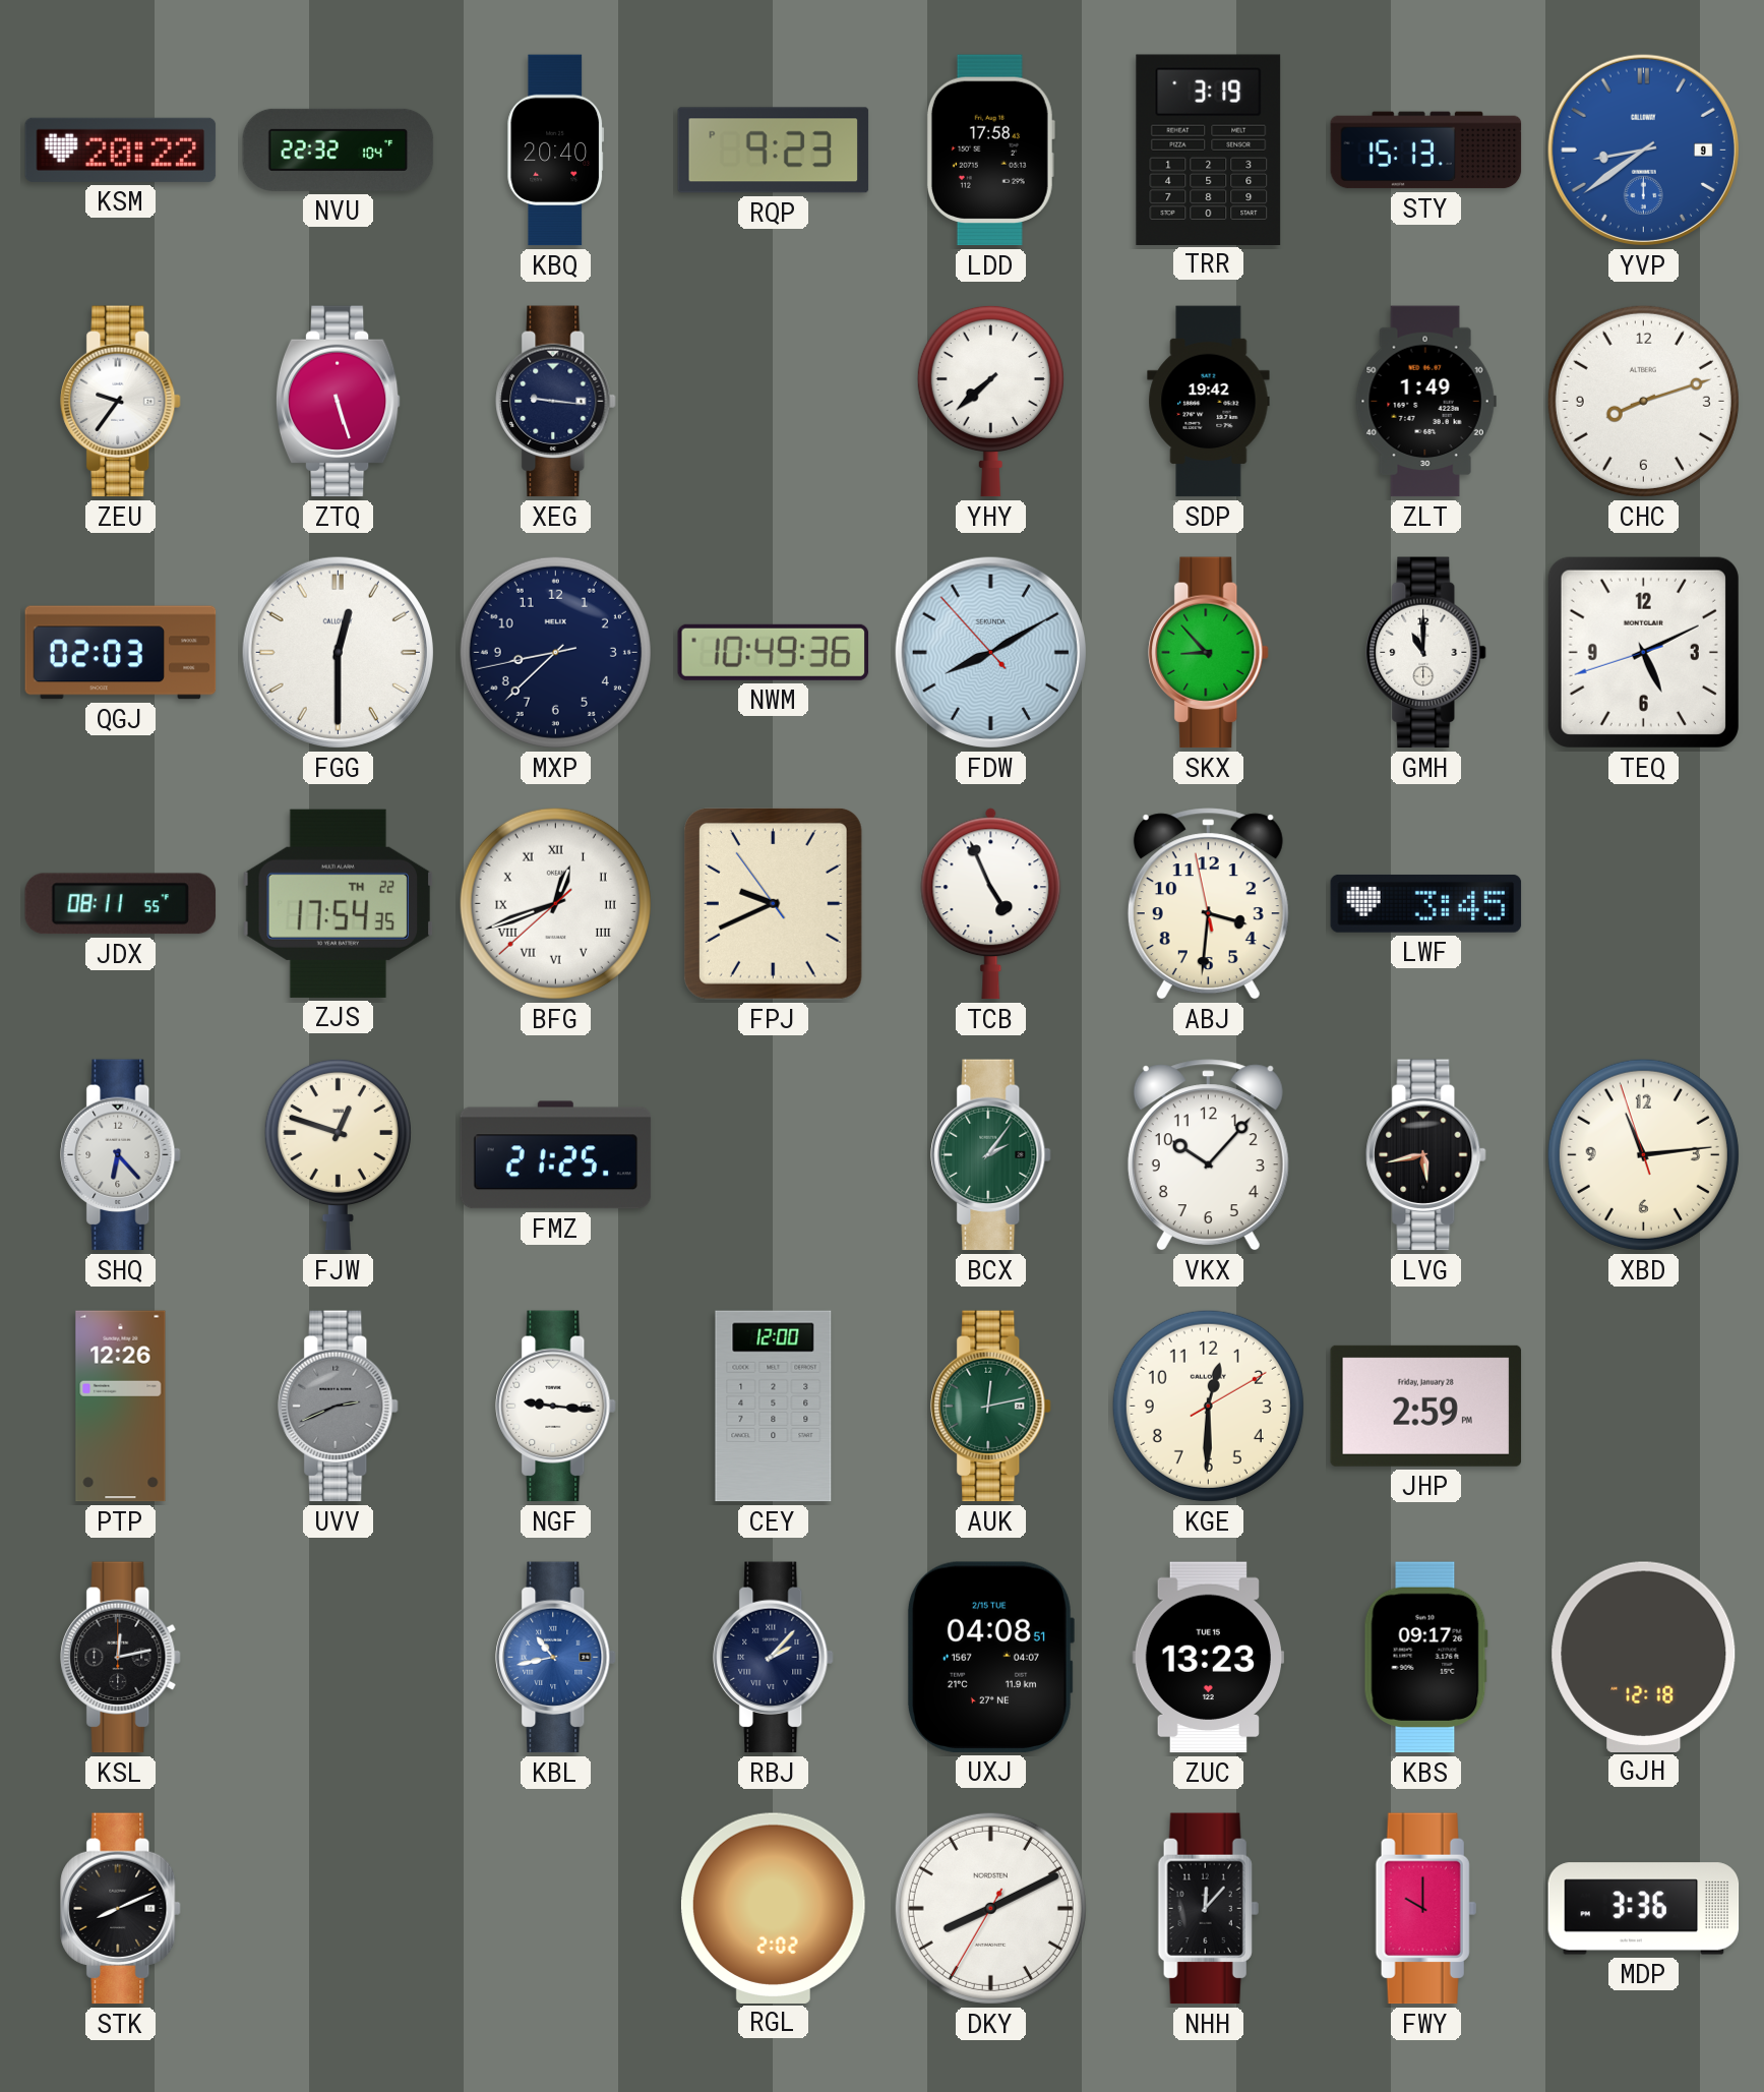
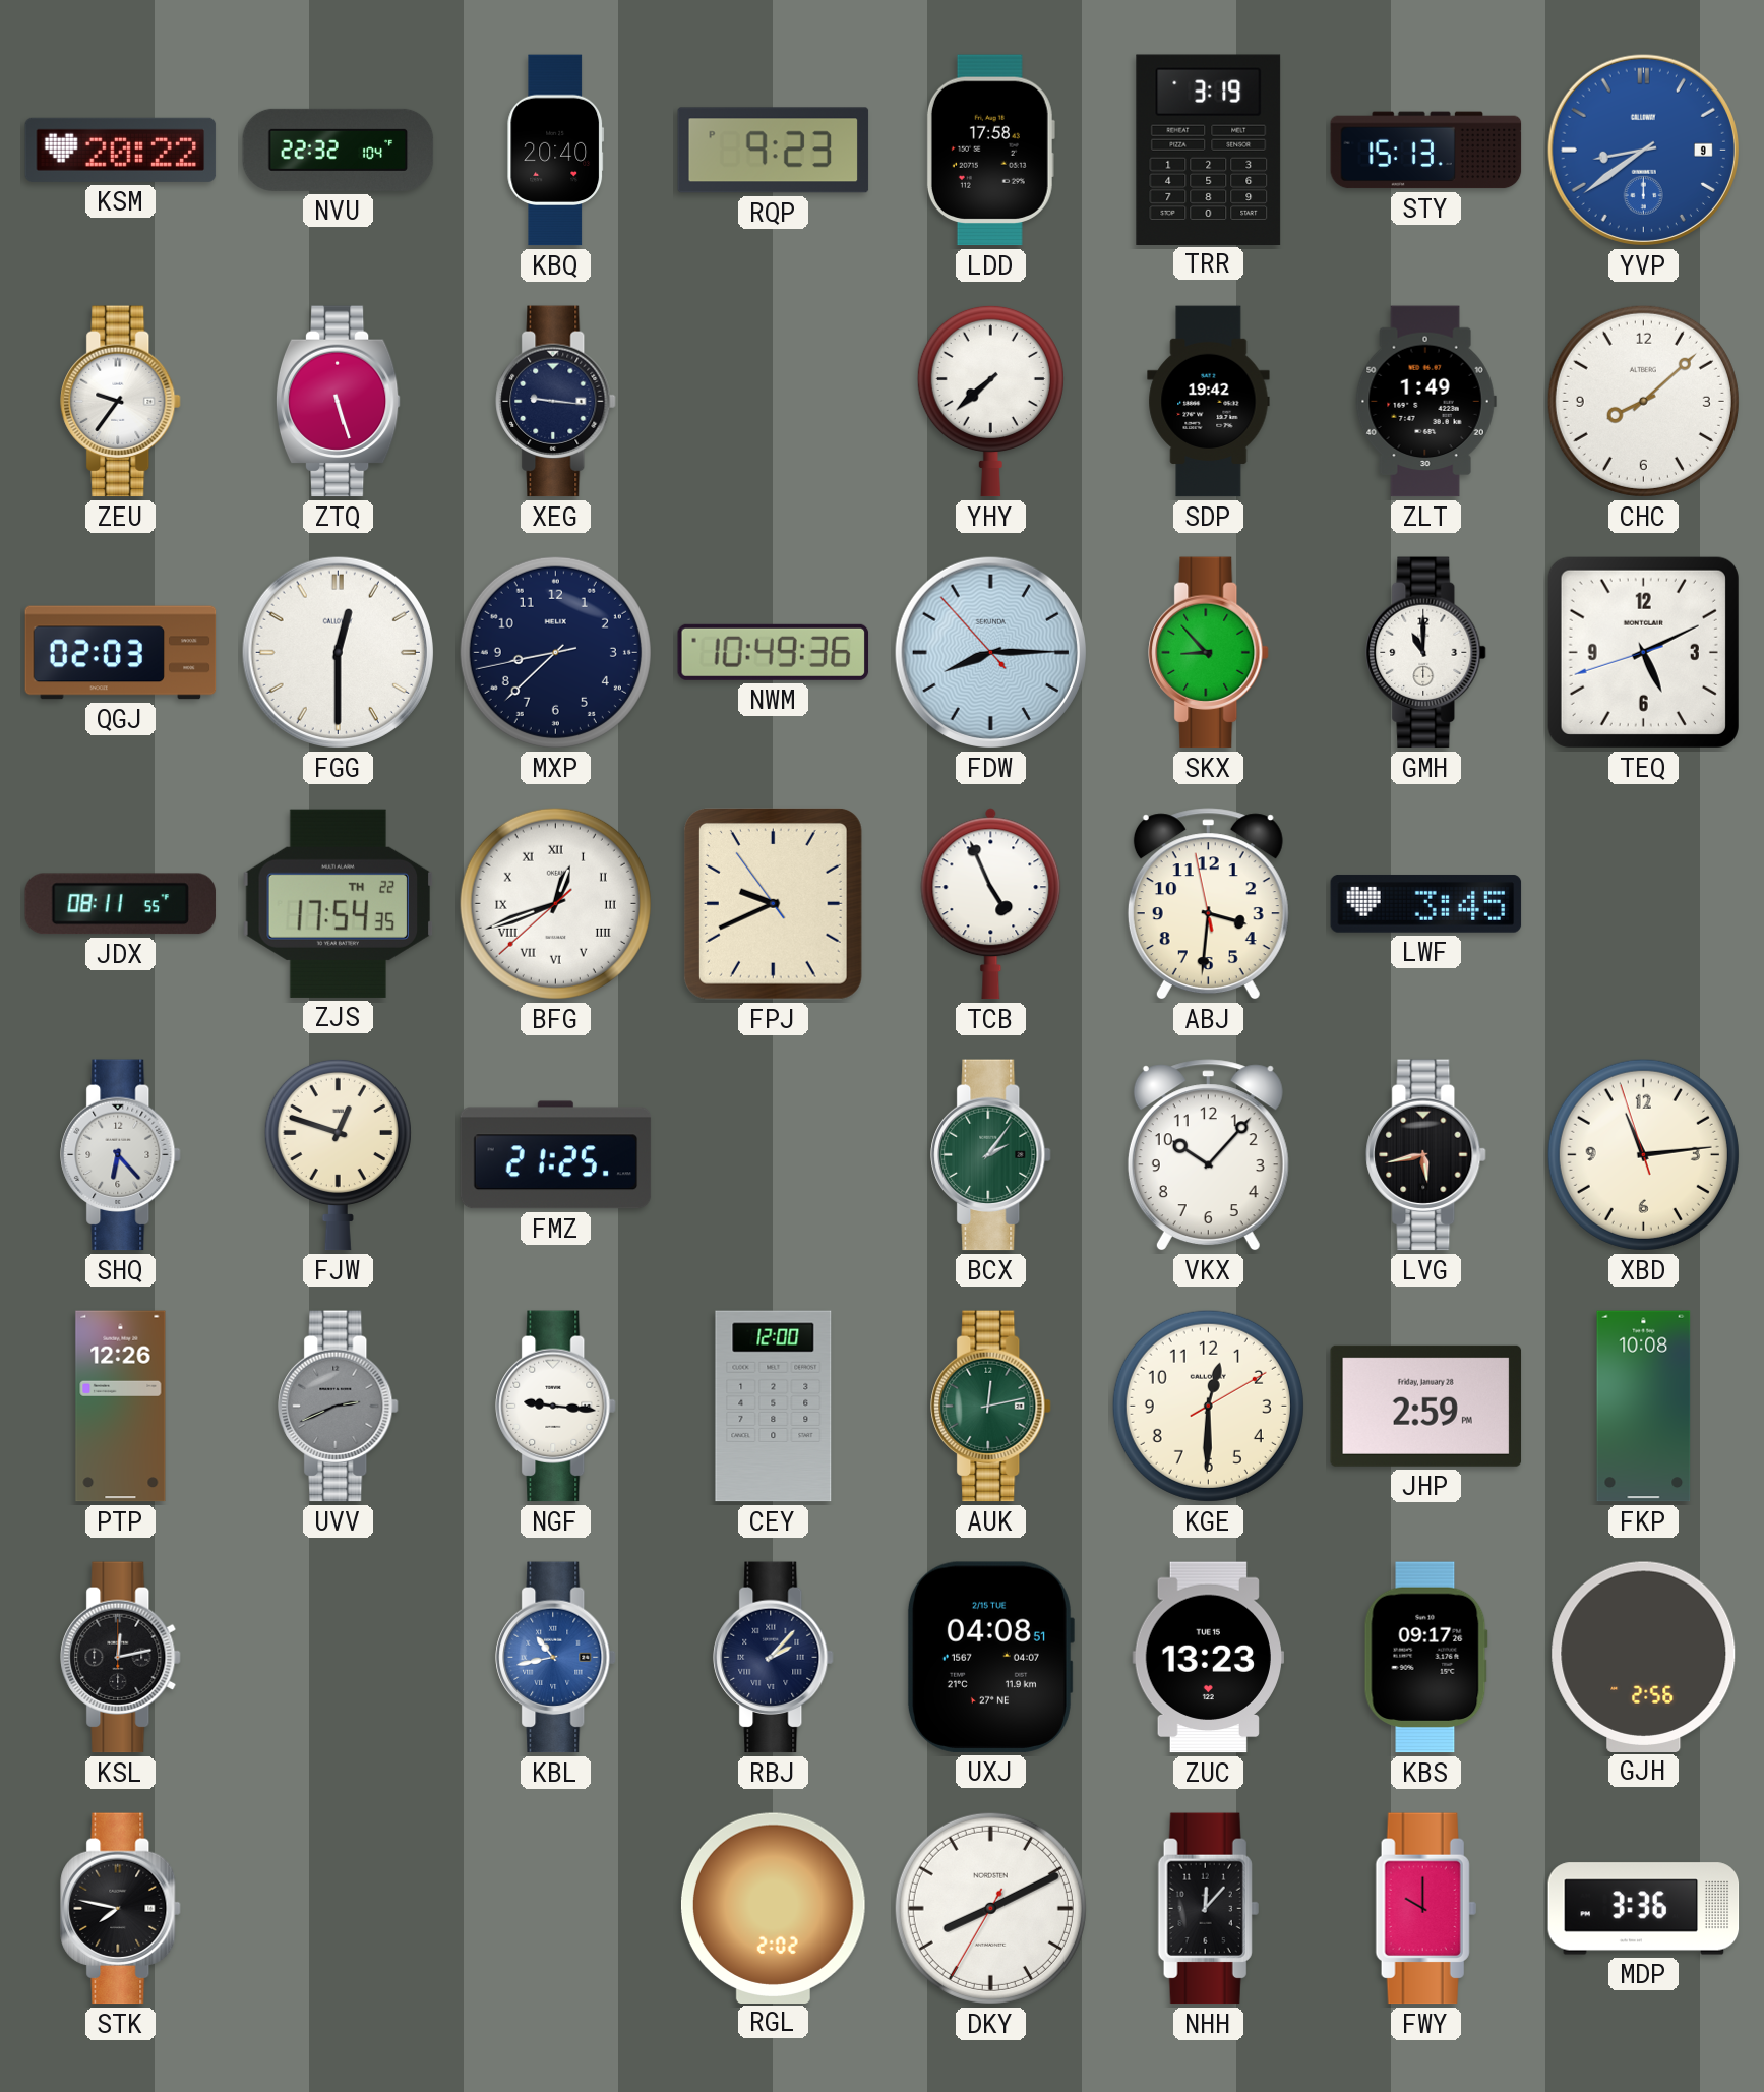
CHC: 8:12 -> 8:08
FDW: 8:09 -> 8:14
FKP: none -> 10:08
GJH: 12:18 -> 2:56
STK: 8:11 -> 7:47
